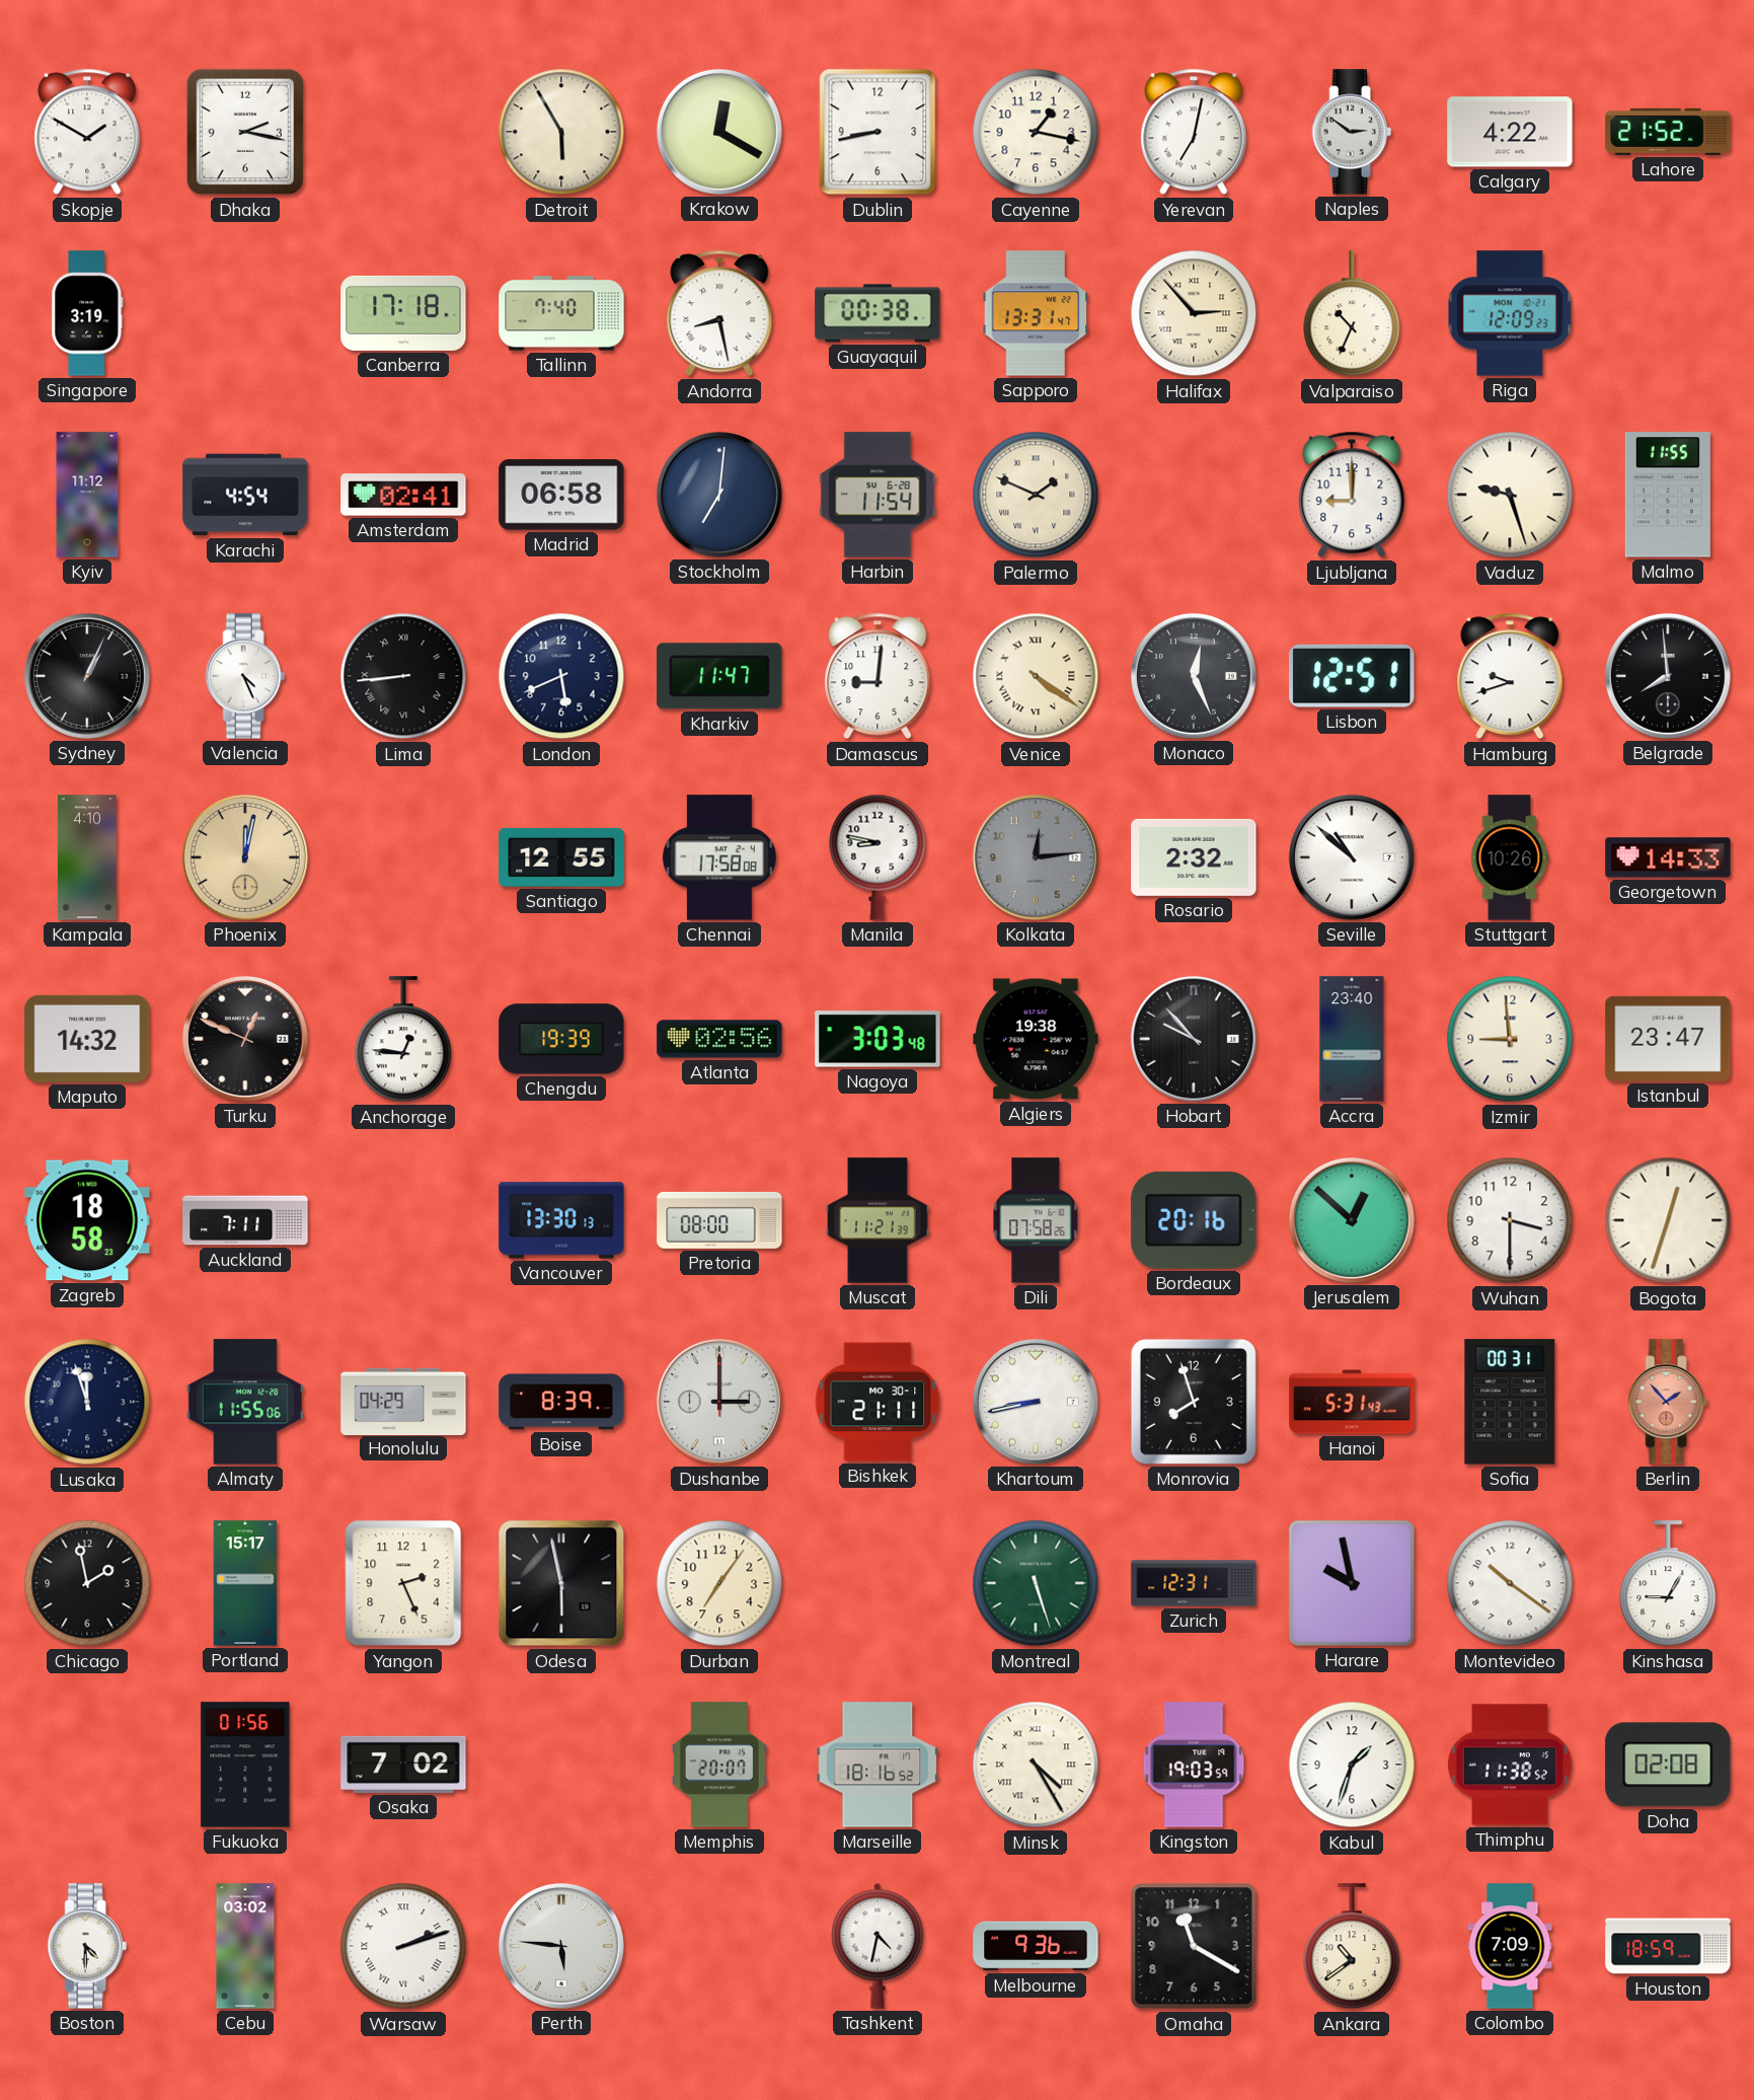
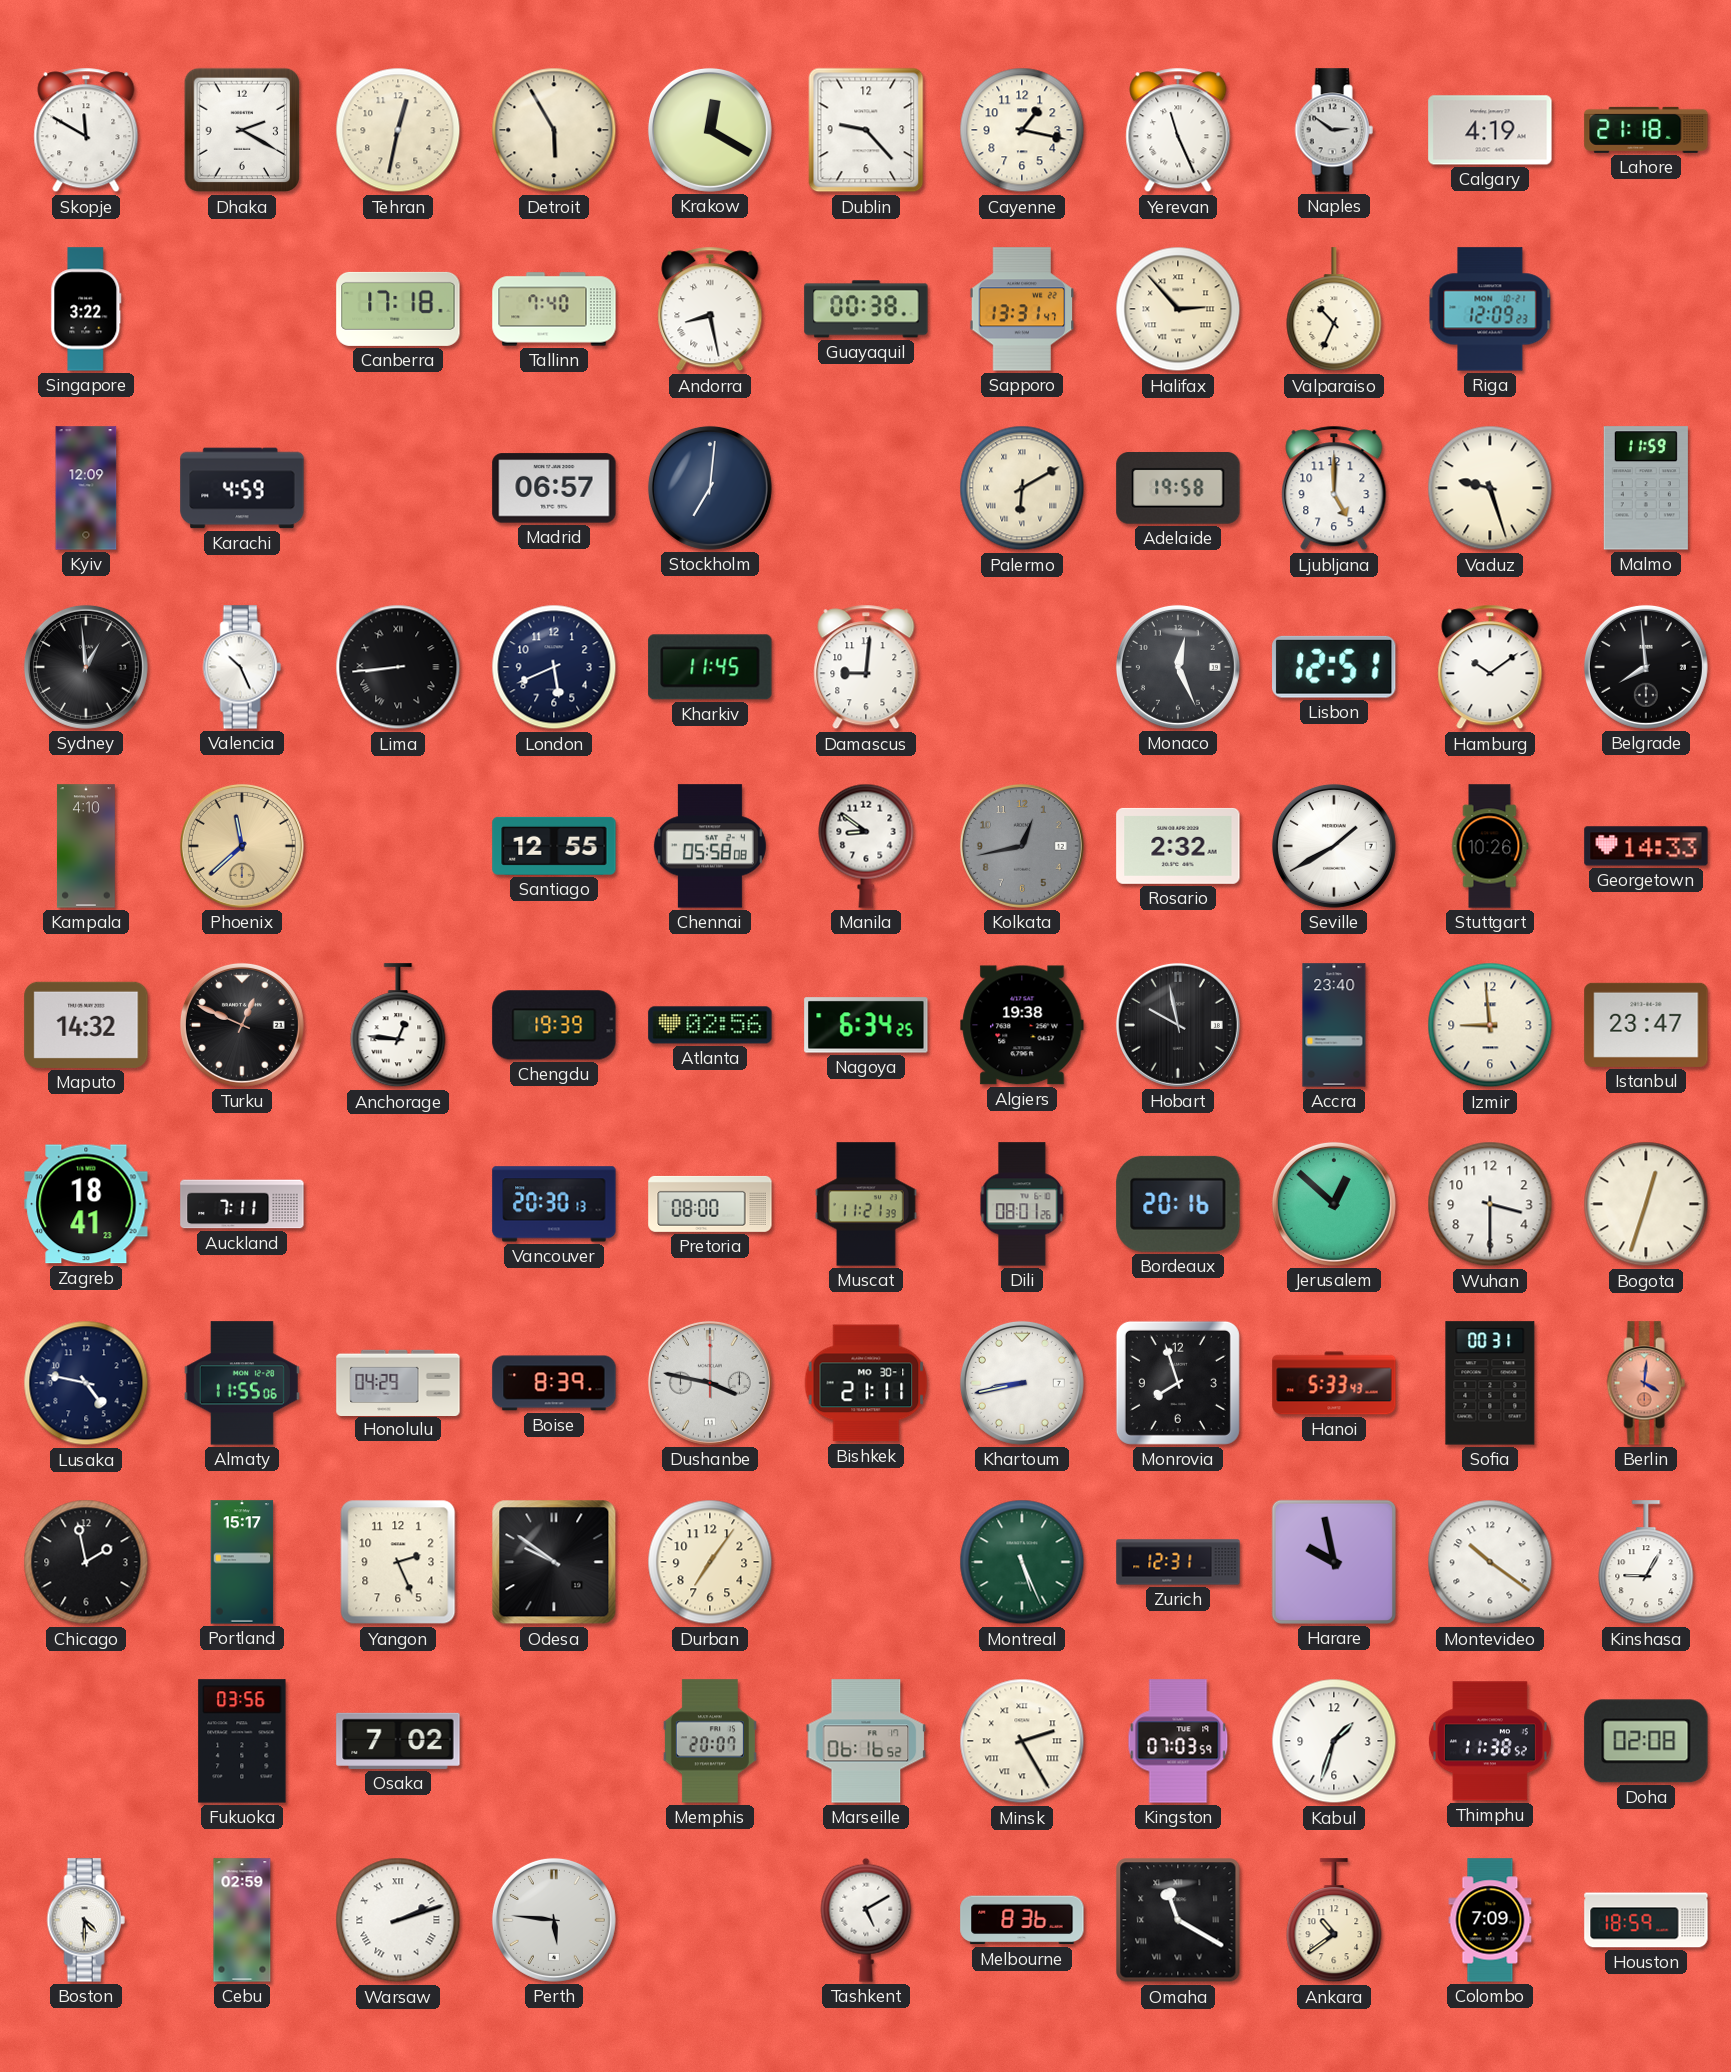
Skopje: 1:50 -> 11:50
Dhaka: 2:17 -> 2:20
Tehran: none -> 12:32
Dublin: 8:43 -> 9:23
Yerevan: 7:02 -> 11:26
Calgary: 4:22 -> 4:19
Lahore: 21:52 -> 21:18
Singapore: 3:19 -> 3:22
Kyiv: 11:12 -> 12:09
Karachi: 4:54 -> 4:59
Amsterdam: 02:41 -> none
Madrid: 06:58 -> 06:57
Harbin: 11:54 -> none
Palermo: 1:49 -> 6:10
Adelaide: none -> 19:58
Ljubljana: 9:00 -> 5:00
Malmo: 11:55 -> 11:59
Sydney: 1:04 -> 12:59
Valencia: 4:26 -> 10:26
Kharkiv: 11:47 -> 11:45
Venice: 4:21 -> none
Hamburg: 9:42 -> 10:09
Phoenix: 12:02 -> 11:38
Chennai: 17:58 -> 05:58
Manila: 8:47 -> 8:51
Kolkata: 12:14 -> 12:43
Seville: 10:52 -> 1:40
Nagoya: 3:03 -> 6:34
Hobart: 9:53 -> 9:58
Zagreb: 18:58 -> 18:41
Vancouver: 13:30 -> 20:30
Dili: 07:58 -> 08:01
Lusaka: 11:57 -> 4:47
Dushanbe: 3:00 -> 3:47
Hanoi: 5:31 -> 5:33
Berlin: 1:53 -> 4:01
Odesa: 5:58 -> 9:51
Montreal: 5:27 -> 5:26
Fukuoka: 01:56 -> 03:56
Marseille: 18:16 -> 06:16
Minsk: 4:25 -> 2:25
Kingston: 19:03 -> 07:03
Cebu: 03:02 -> 02:59
Tashkent: 4:32 -> 5:10
Melbourne: 9:36 -> 8:36
Omaha numerals: Arabic -> Roman
